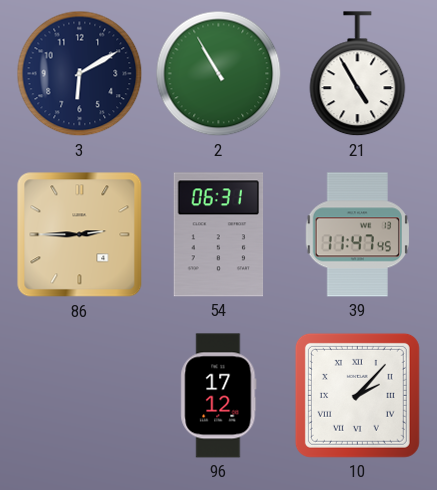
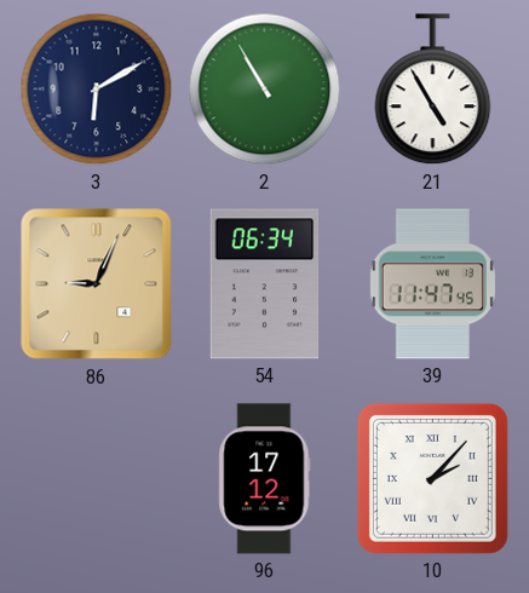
86: 2:45 -> 9:04
54: 06:31 -> 06:34
